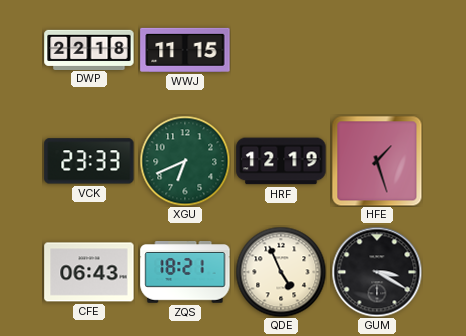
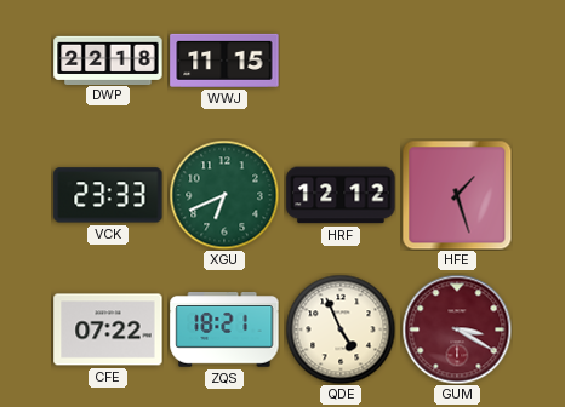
HRF: 12:19 -> 12:12
CFE: 06:43 -> 07:22
GUM dial: black -> burgundy
